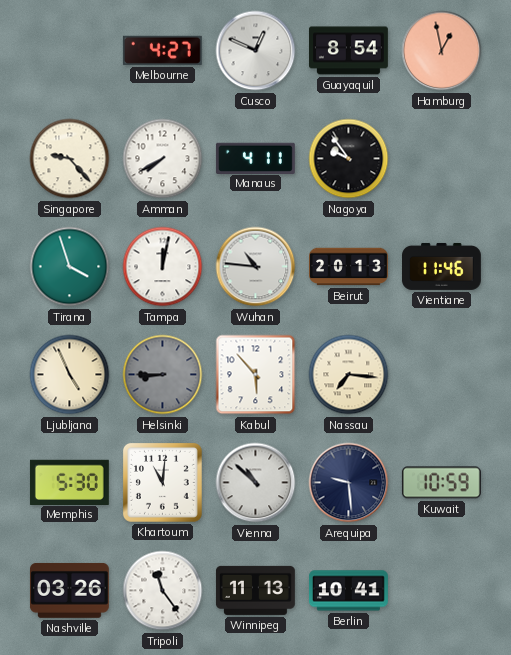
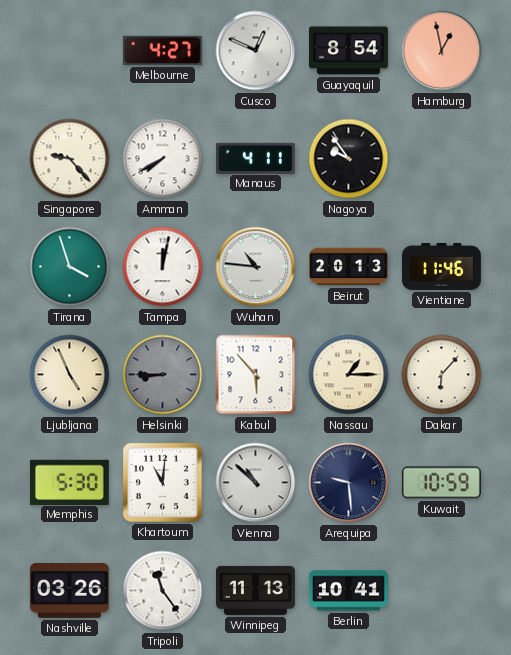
Nassau: 7:16 -> 1:15
Dakar: none -> 6:07
